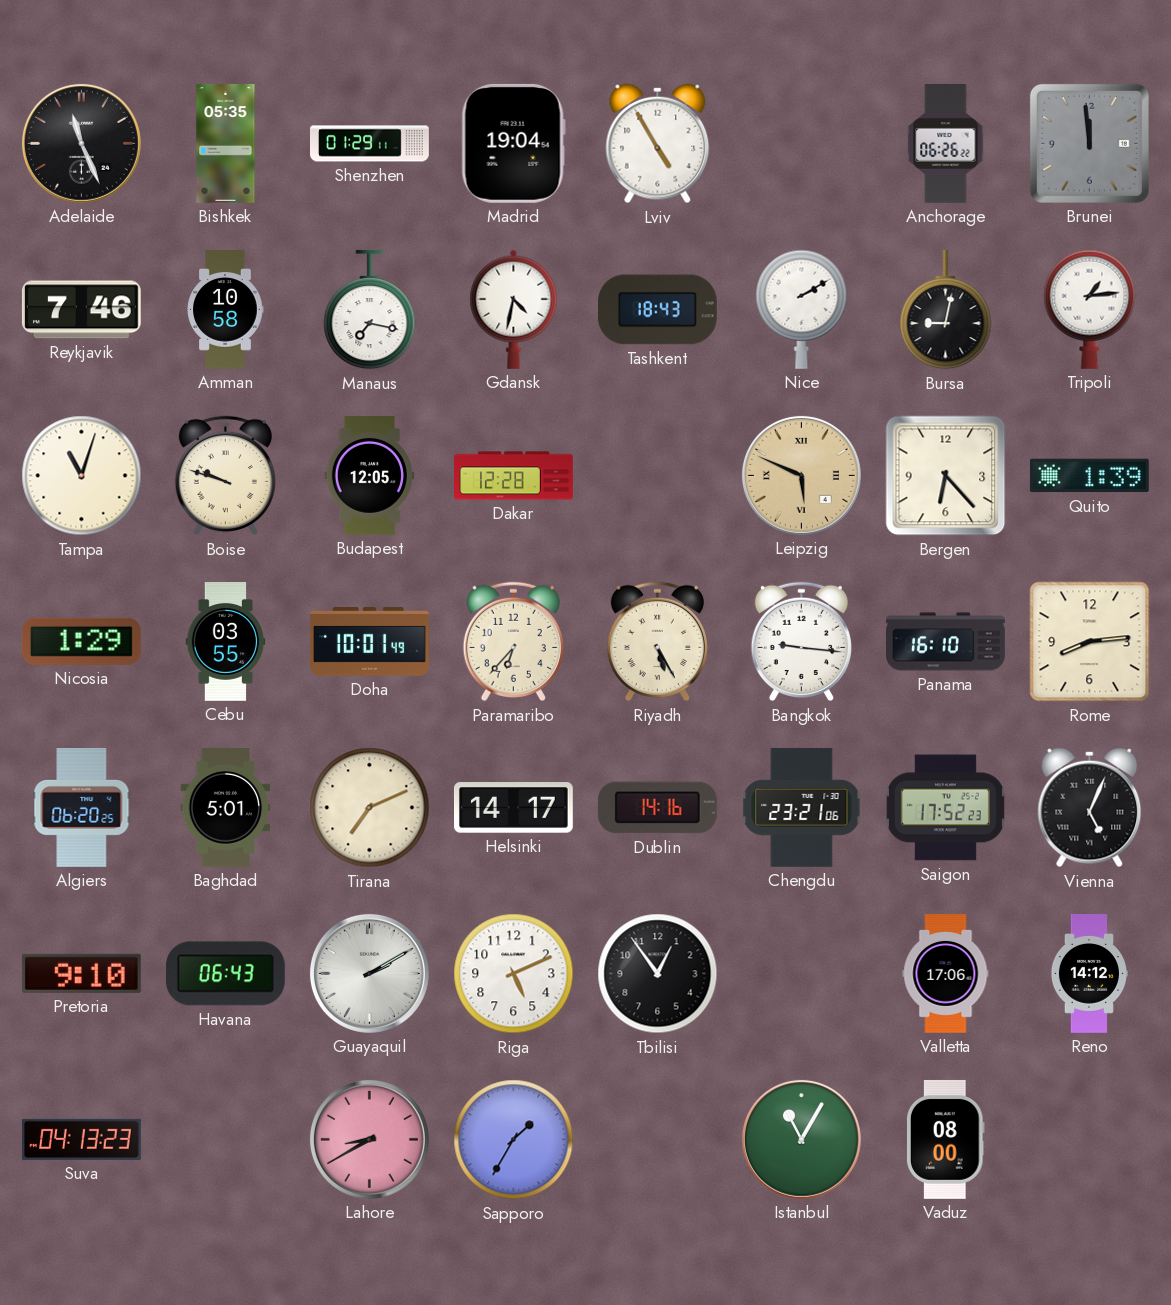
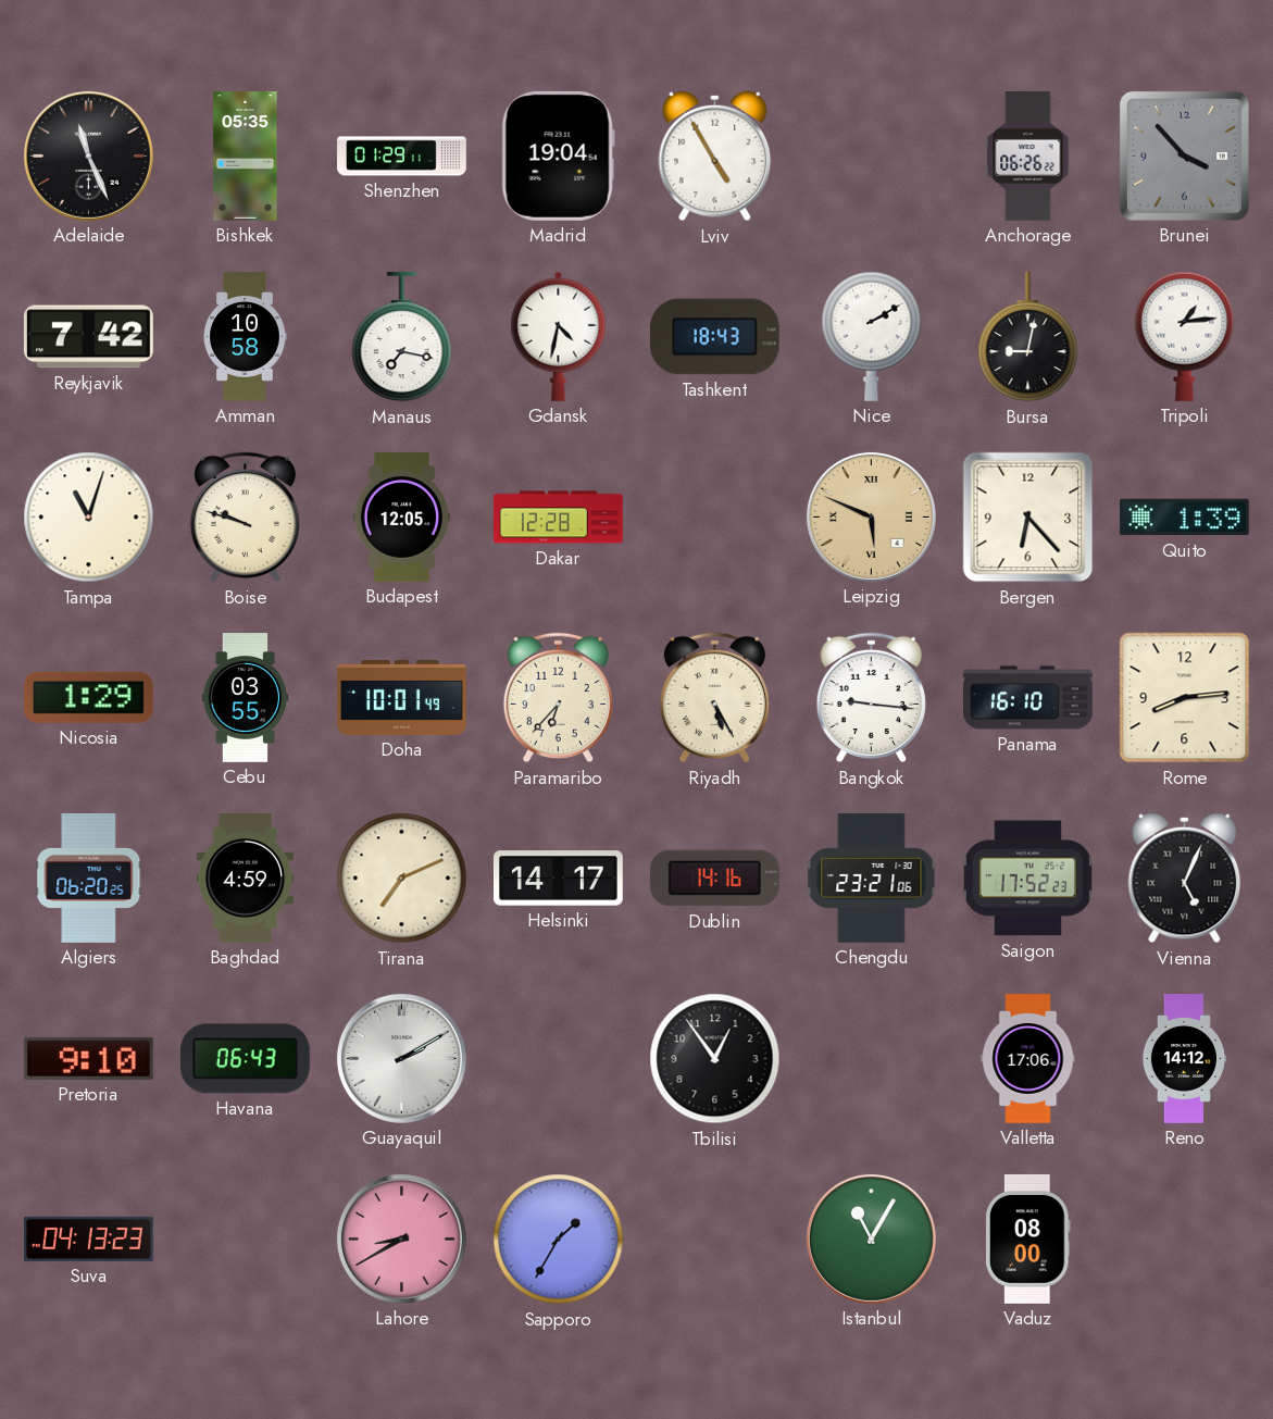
Brunei: 11:59 -> 3:53
Reykjavik: 7:46 -> 7:42
Baghdad: 5:01 -> 4:59
Riga: 5:11 -> none
